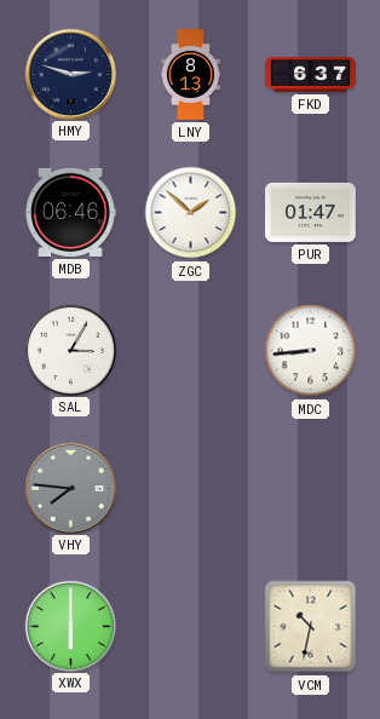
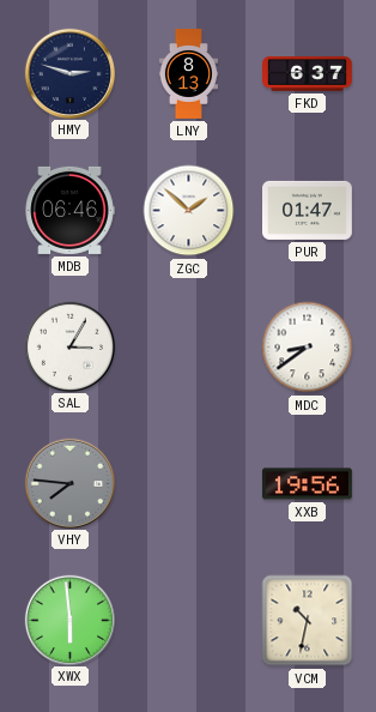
MDC: 8:44 -> 8:39
XXB: none -> 19:56
XWX: 6:00 -> 5:59
